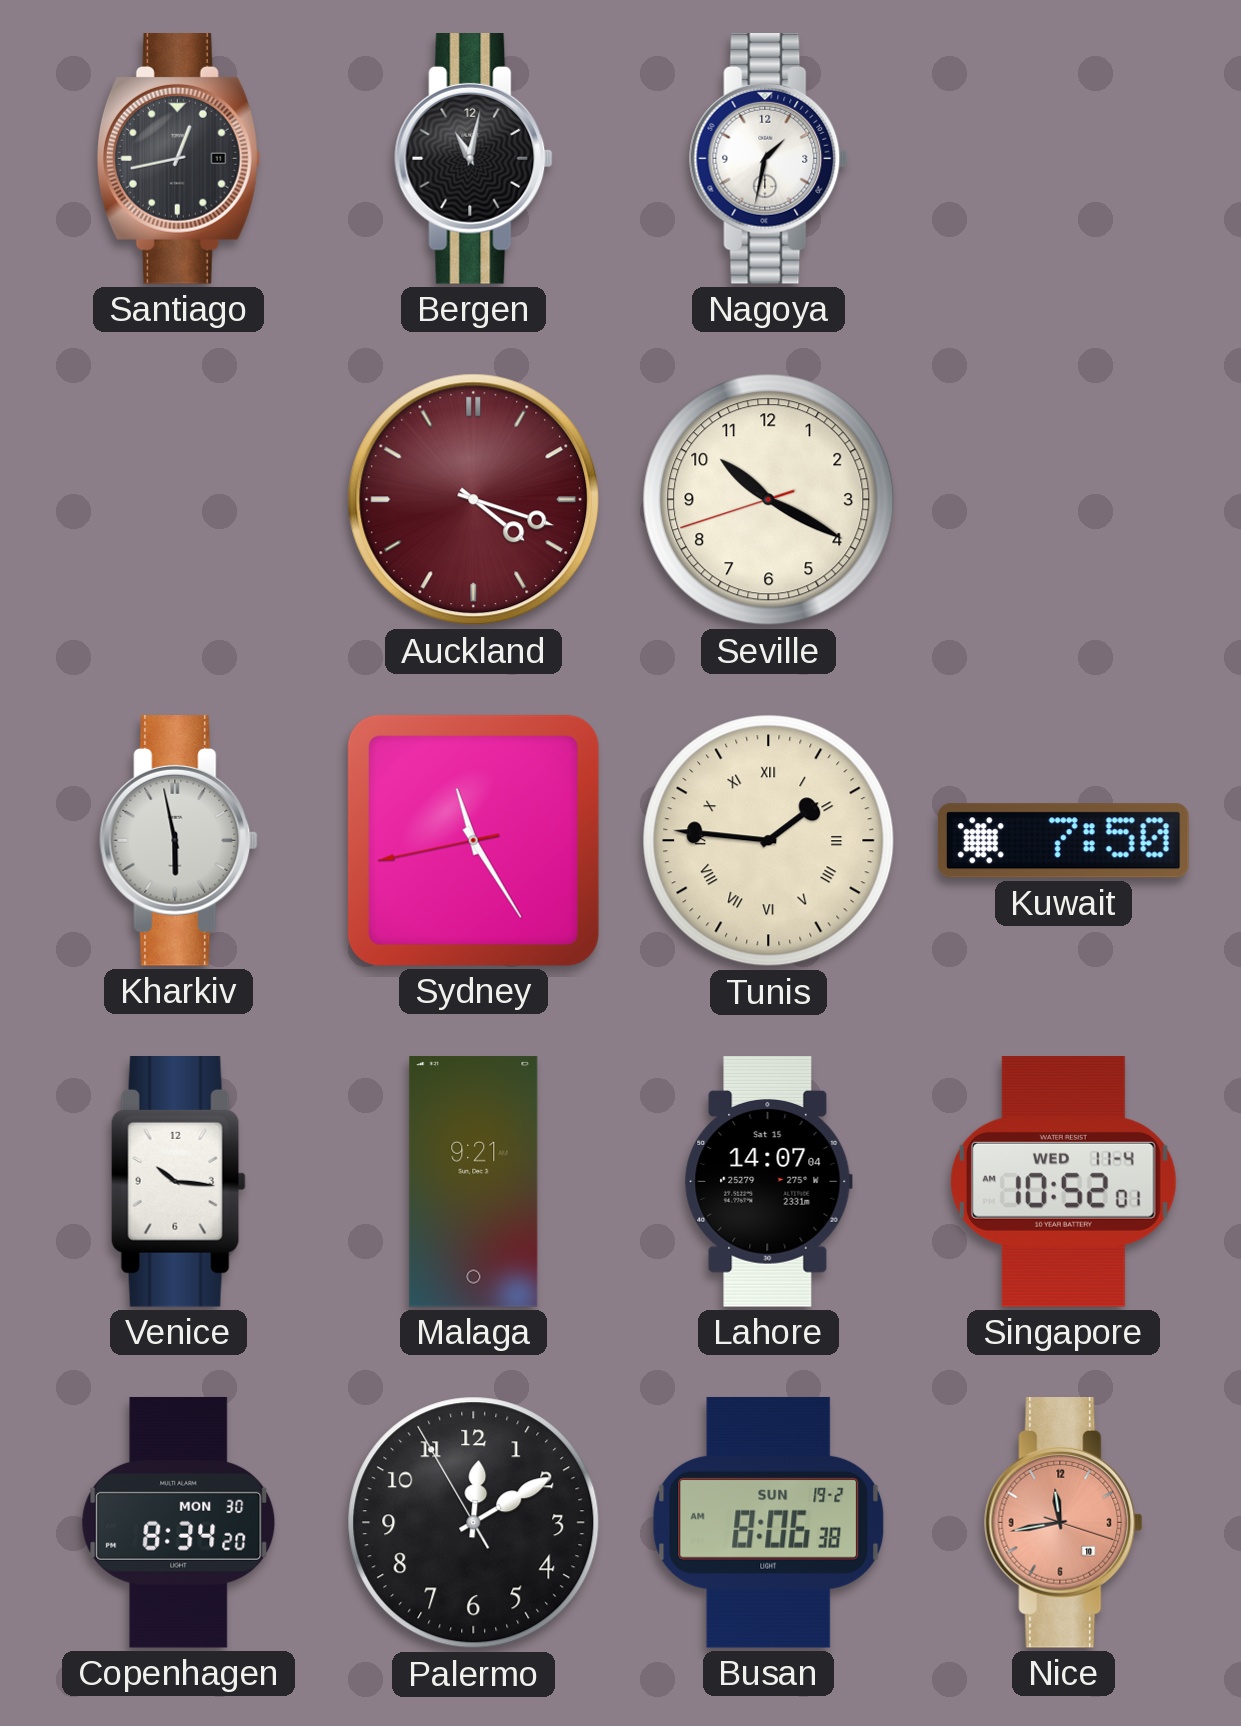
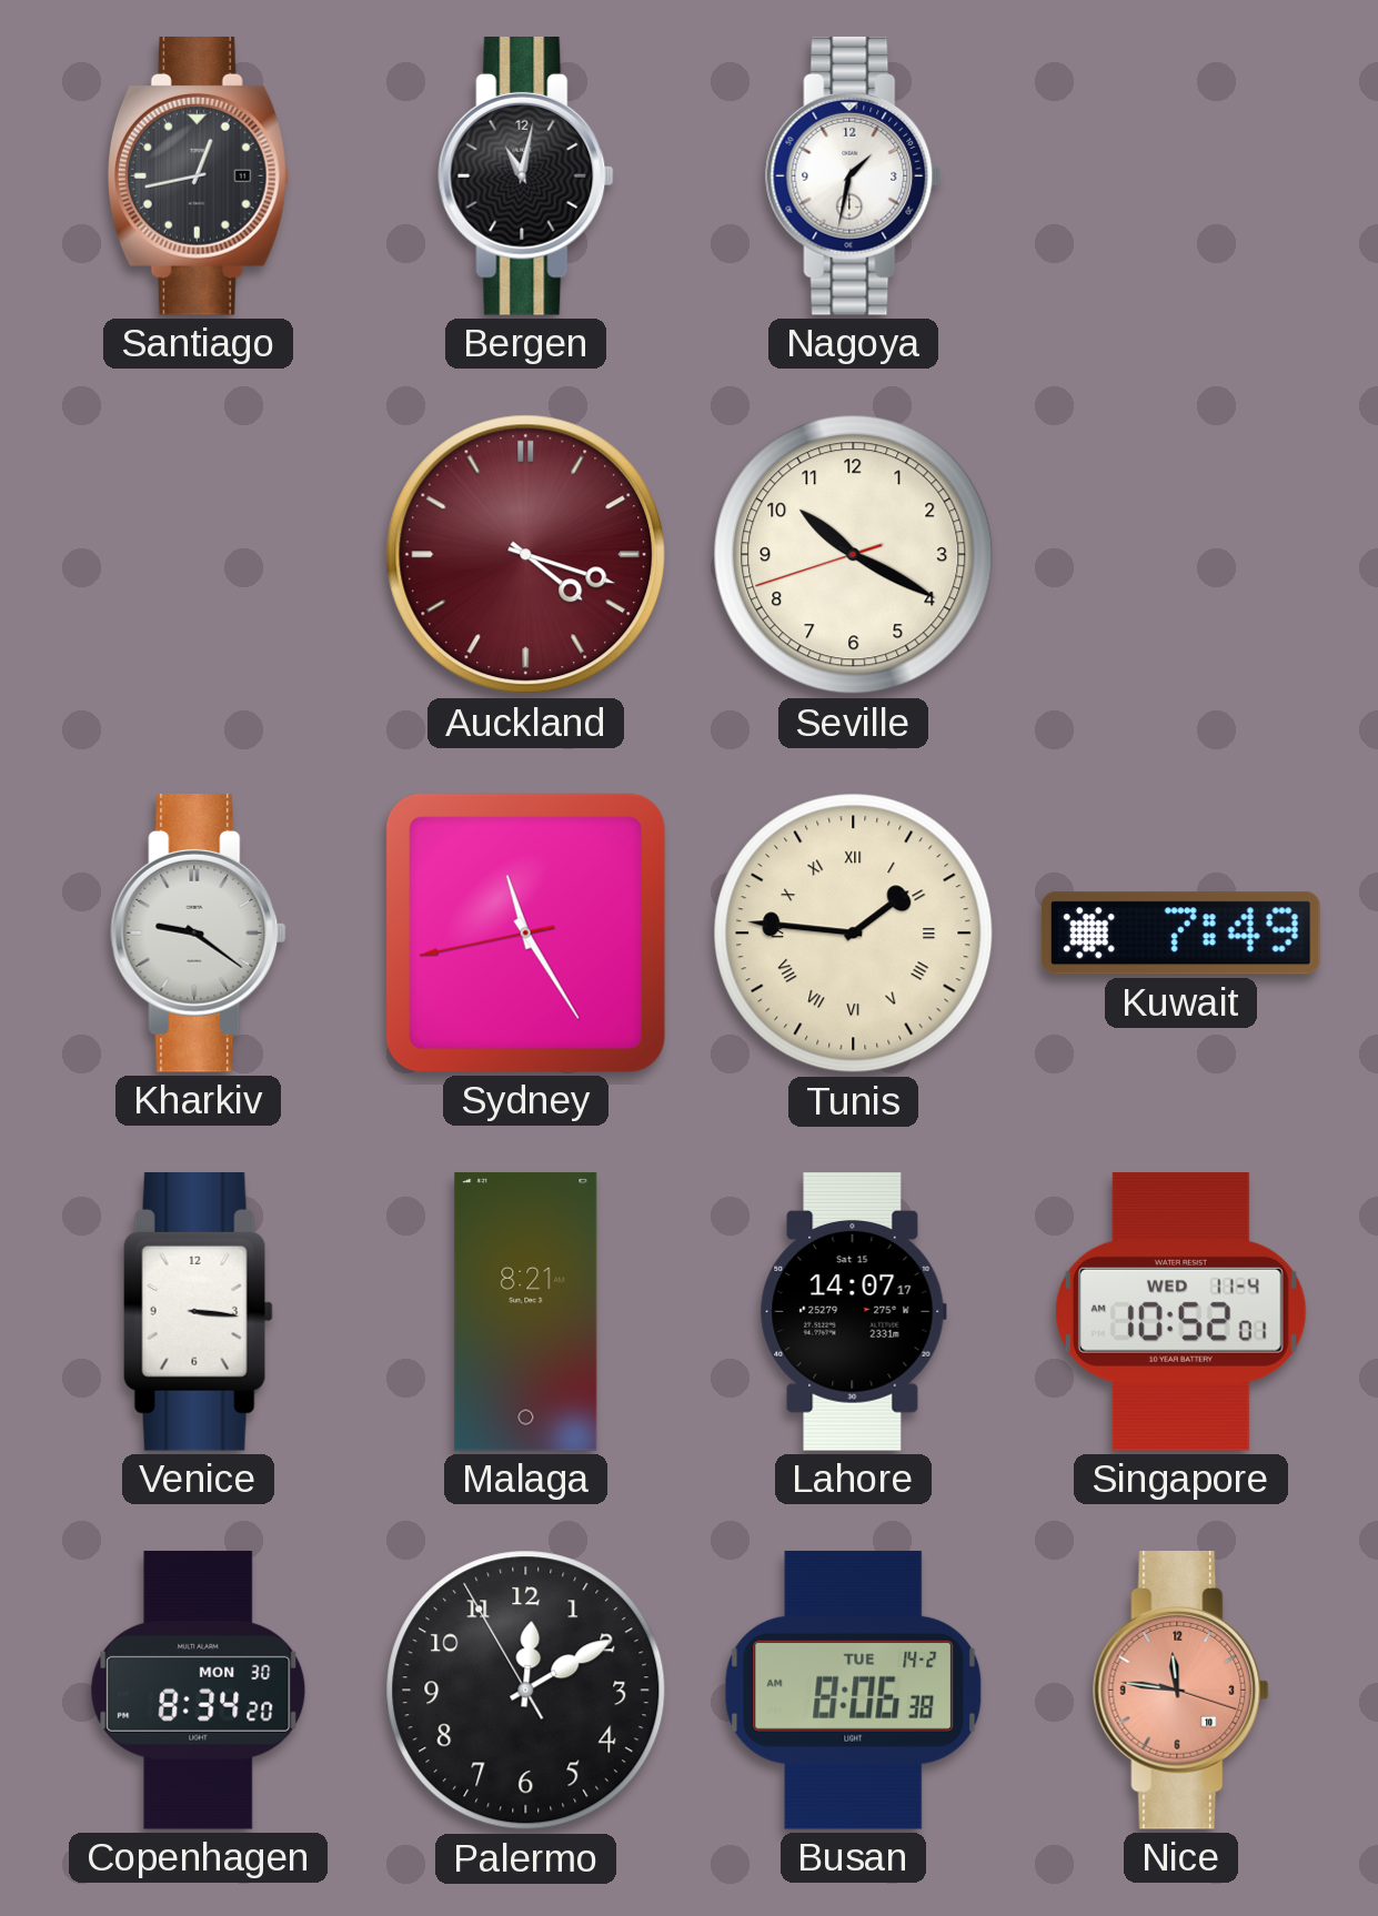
Kharkiv: 5:58 -> 9:21
Kuwait: 7:50 -> 7:49
Venice: 10:16 -> 3:16
Malaga: 9:21 -> 8:21
Lahore: 14:07:04 -> 14:07:17
Busan date: SUN 19-2 -> TUE 14-2
Nice: 11:43 -> 11:46
